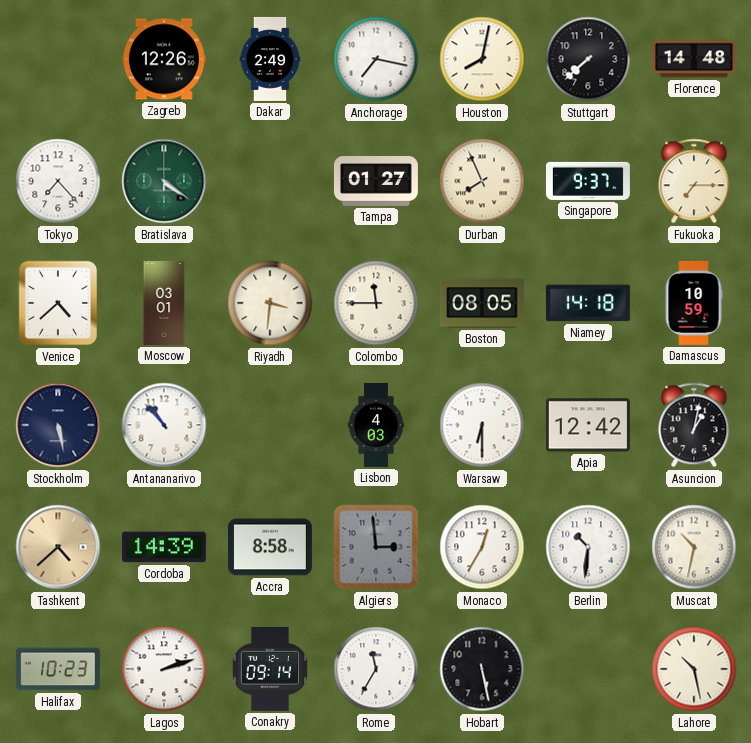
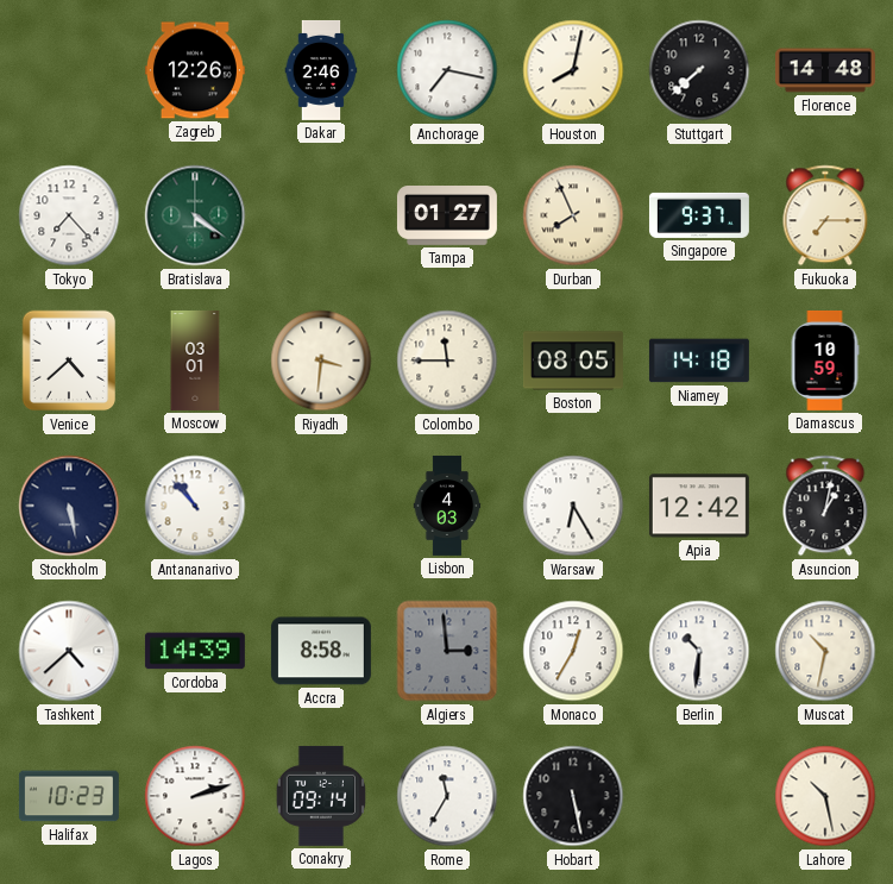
Dakar: 2:49 -> 2:46
Warsaw: 6:30 -> 6:25
Tashkent dial: champagne -> white
